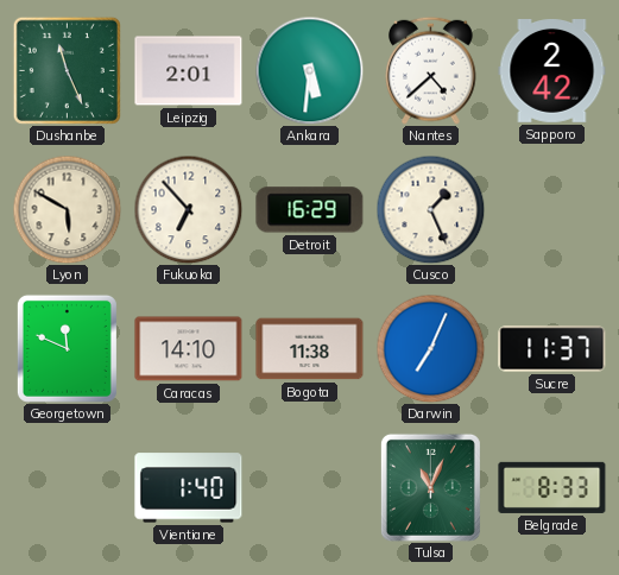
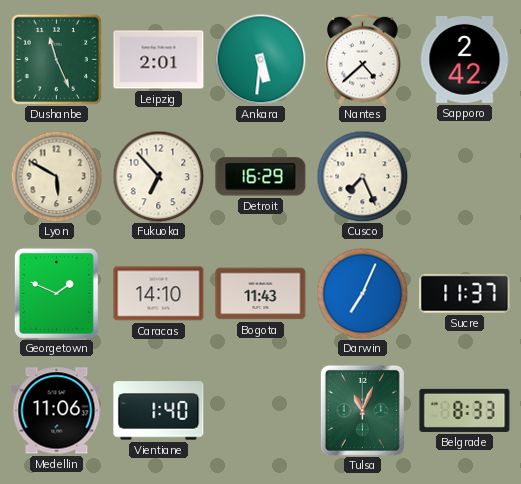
Cusco: 1:26 -> 7:26
Georgetown: 11:49 -> 1:49
Bogota: 11:38 -> 11:43
Medellin: none -> 11:06
